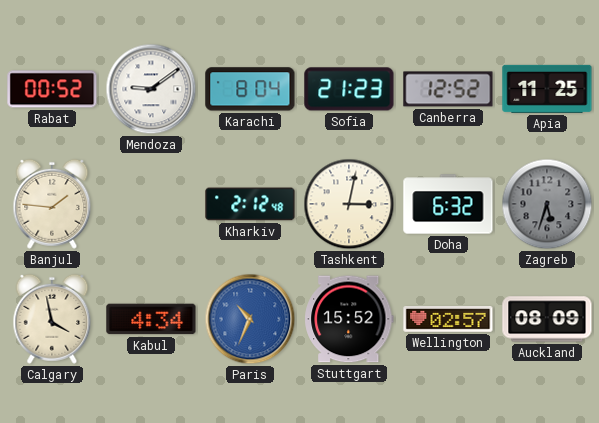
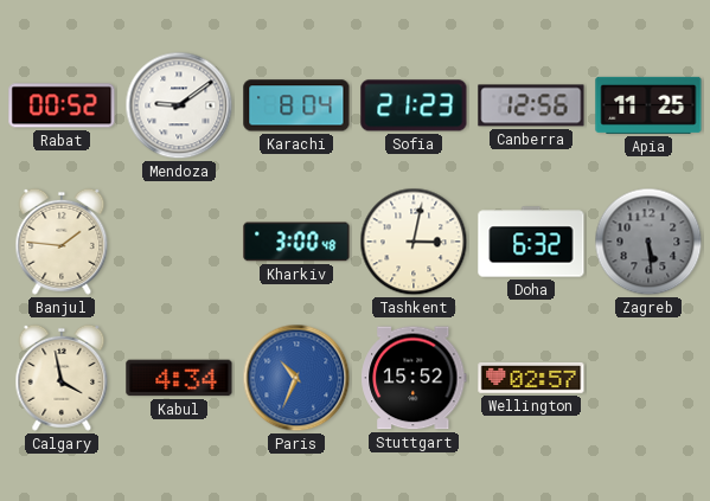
Canberra: 12:52 -> 12:56
Kharkiv: 2:12 -> 3:00
Zagreb: 5:33 -> 5:29
Auckland: 08:09 -> none
